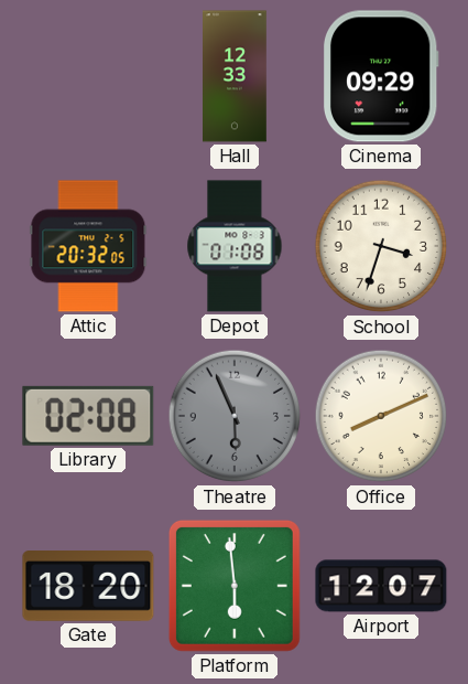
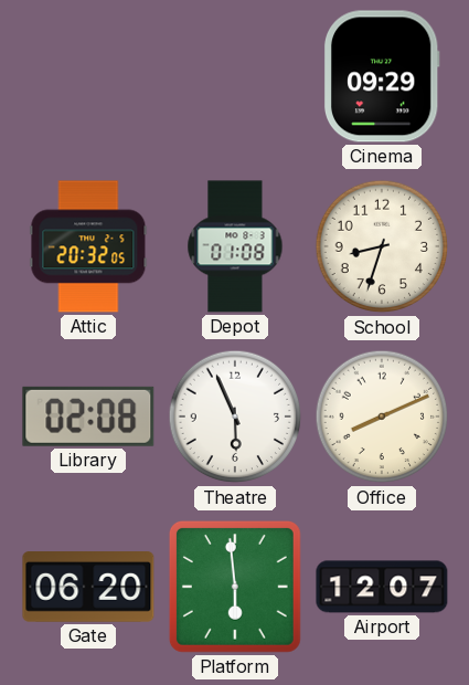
Hall: 12:33 -> none
School: 3:33 -> 8:33
Theatre dial: grey -> white
Gate: 18:20 -> 06:20
